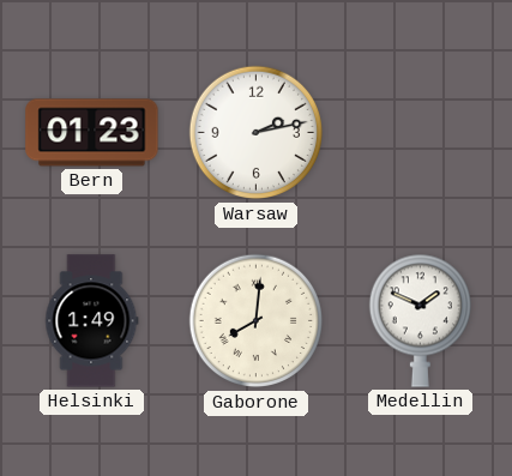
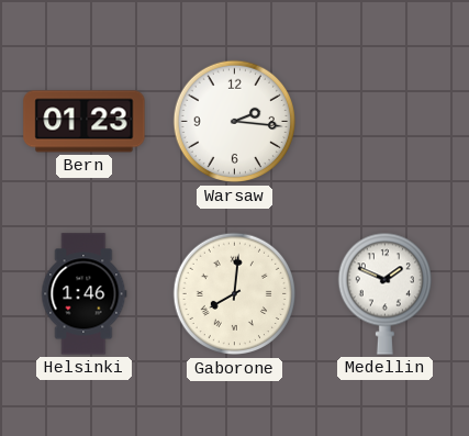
Warsaw: 2:13 -> 2:16
Helsinki: 1:49 -> 1:46
